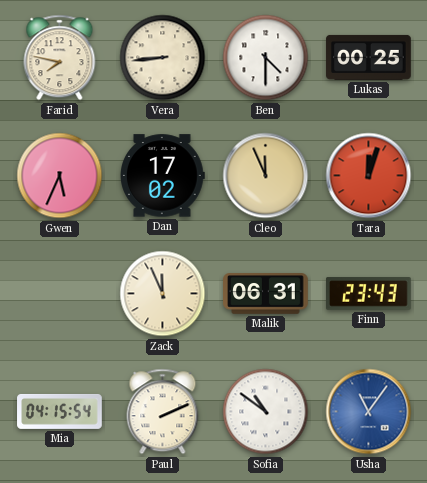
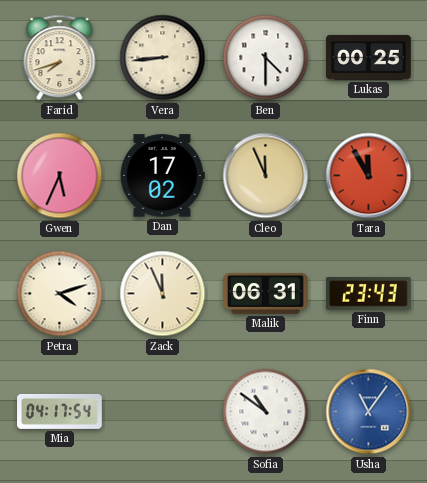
Farid: 7:47 -> 7:42
Tara: 12:03 -> 11:55
Petra: none -> 4:12
Mia: 04:15 -> 04:17
Paul: 2:11 -> none
